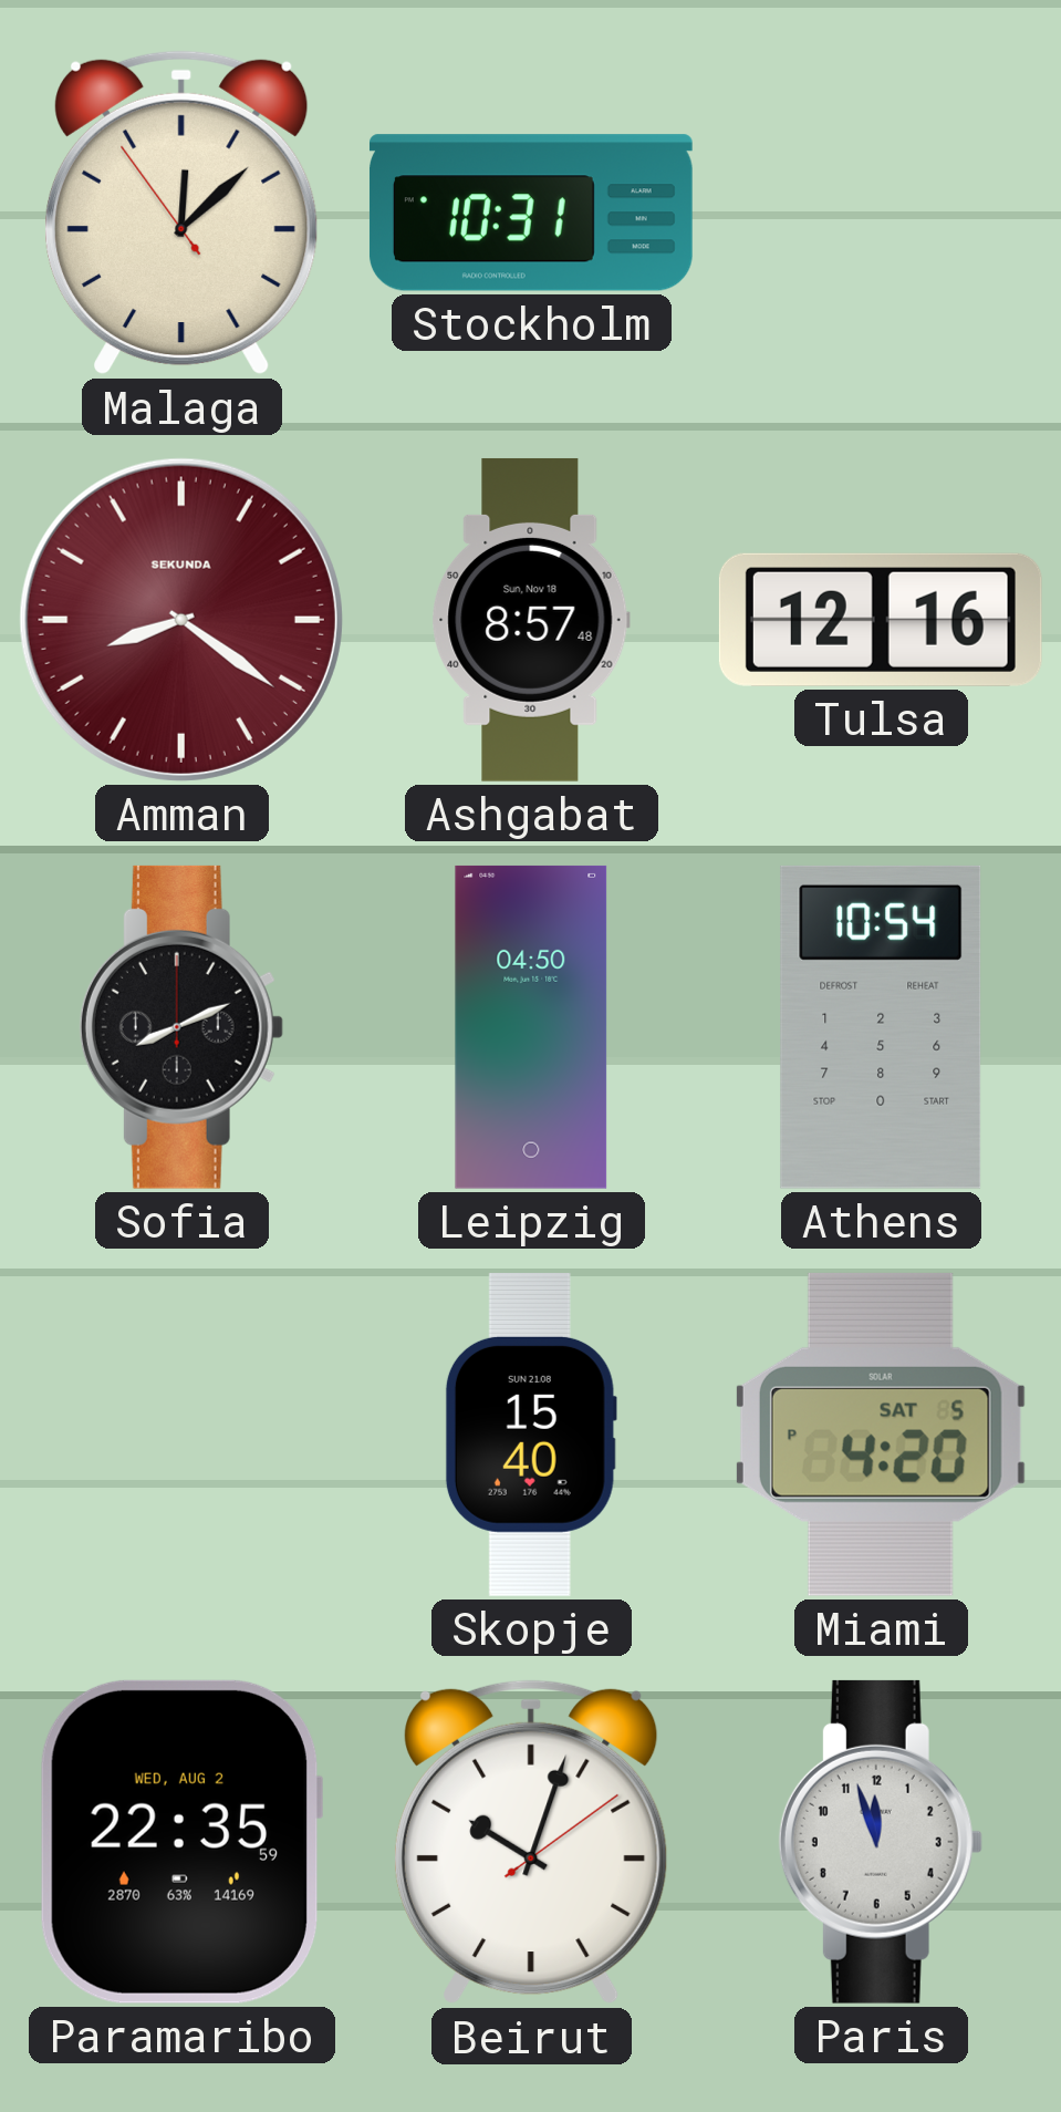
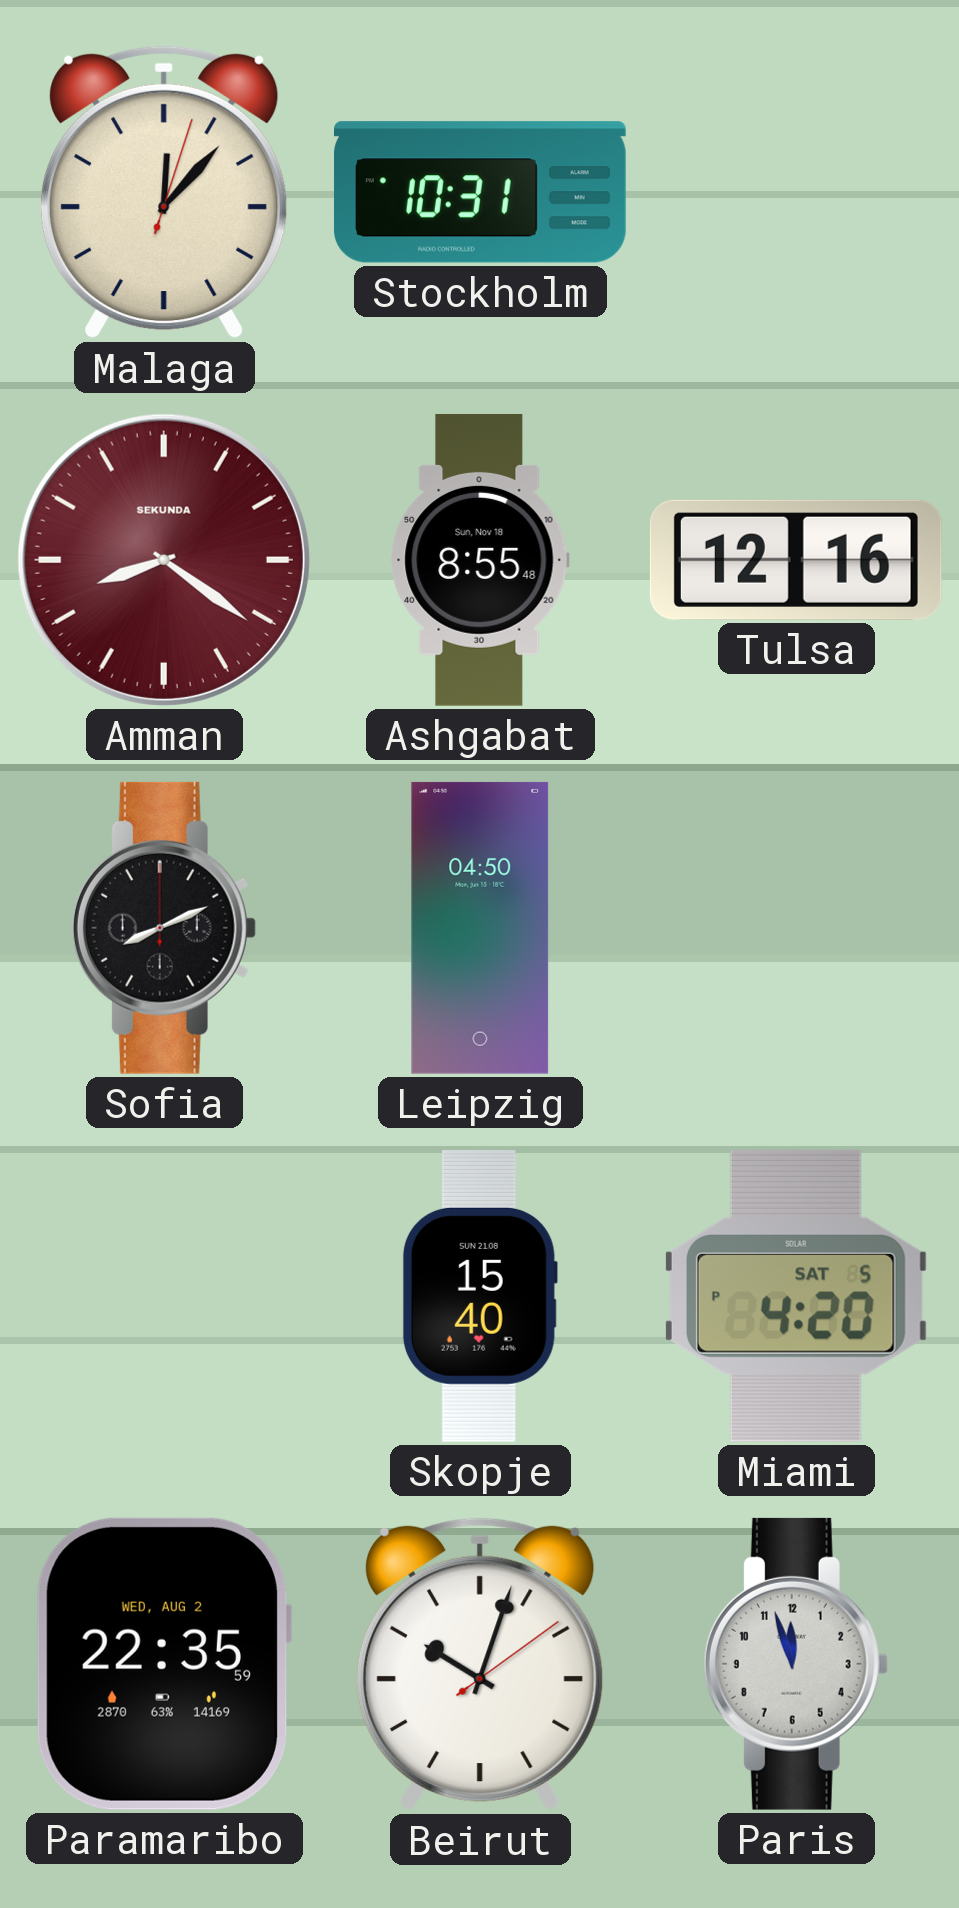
Malaga: 12:07:54 -> 12:07:03
Ashgabat: 8:57 -> 8:55
Athens: 10:54 -> none
